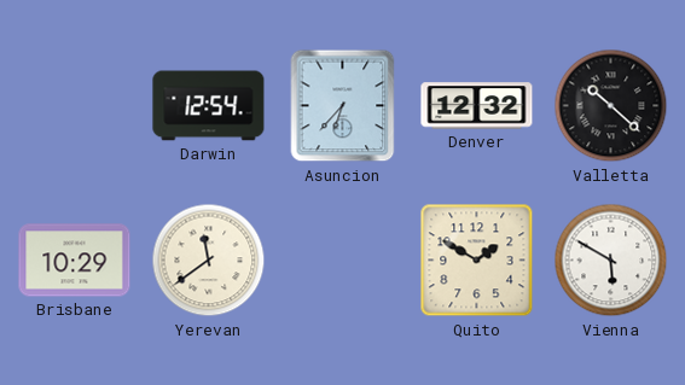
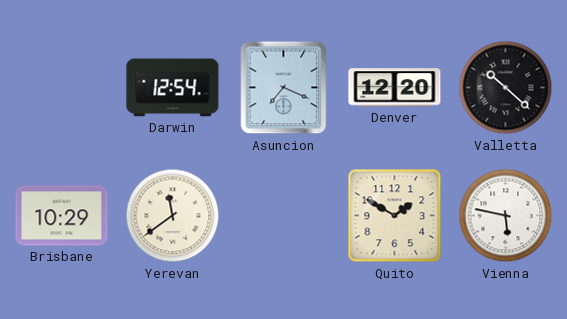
Asuncion: 6:37 -> 7:19
Denver: 12:32 -> 12:20
Vienna: 5:50 -> 5:47
